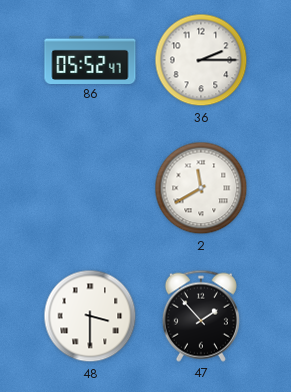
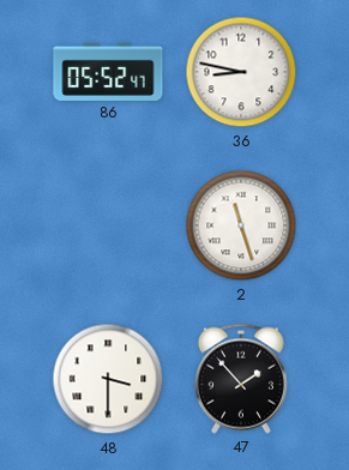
36: 2:15 -> 8:47
2: 11:40 -> 11:27
